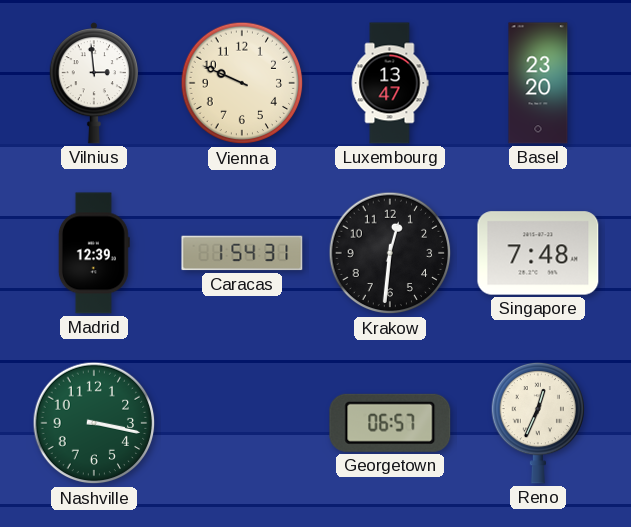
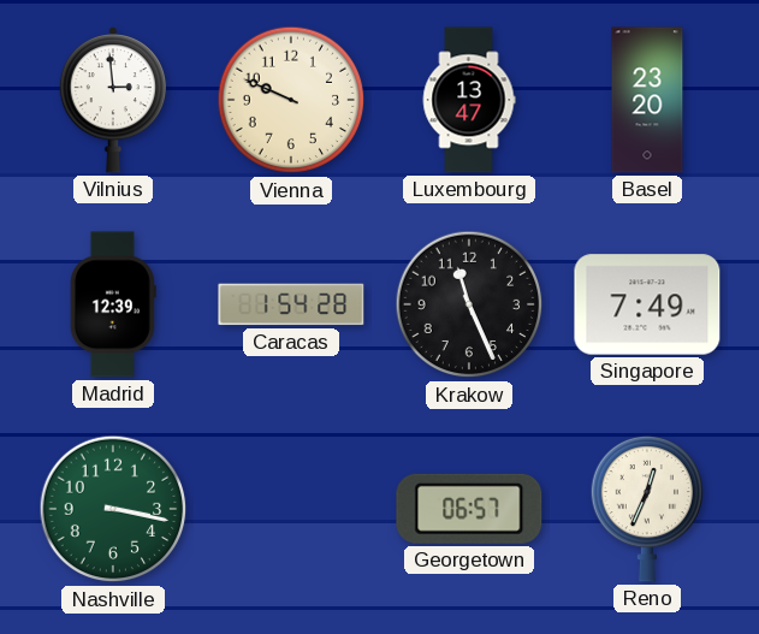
Caracas: 1:54:31 -> 1:54:28
Krakow: 12:31 -> 11:26
Singapore: 7:48 -> 7:49
